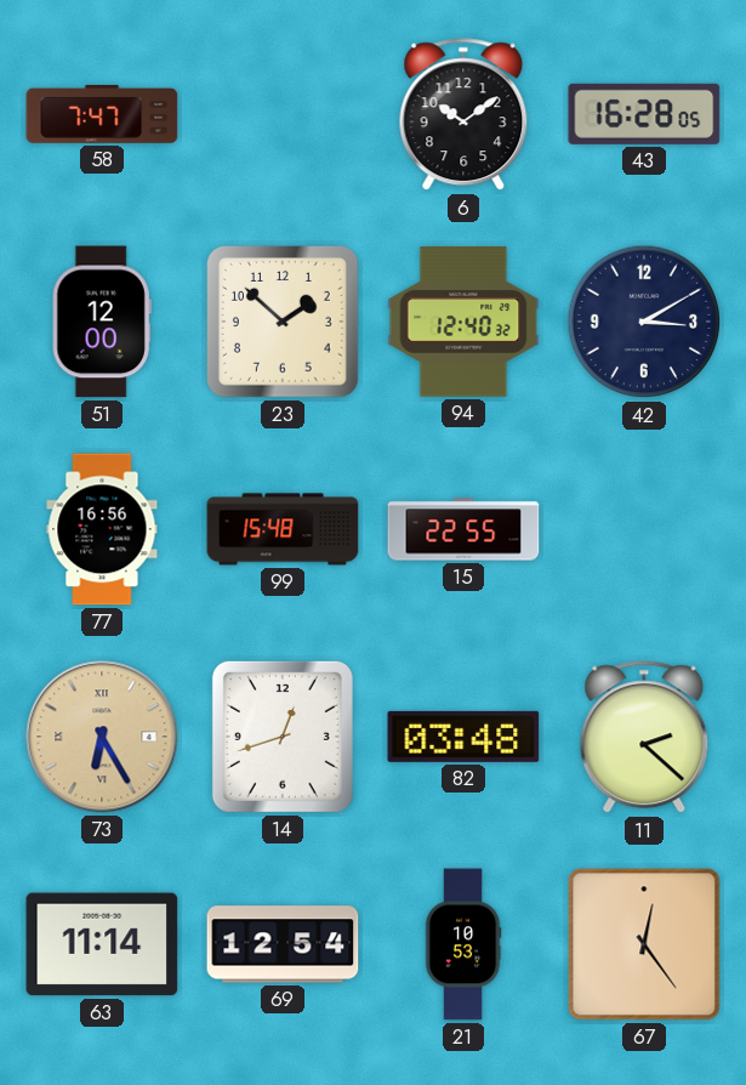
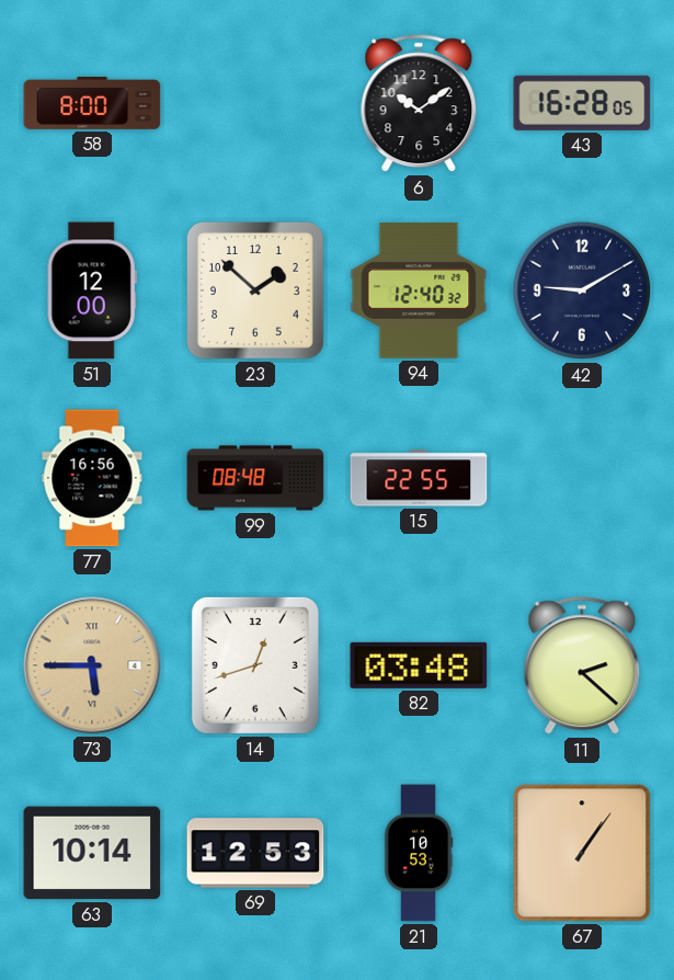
58: 7:47 -> 8:00
42: 3:10 -> 9:10
99: 15:48 -> 08:48
73: 6:25 -> 5:45
63: 11:14 -> 10:14
69: 12:54 -> 12:53
67: 12:24 -> 1:06
